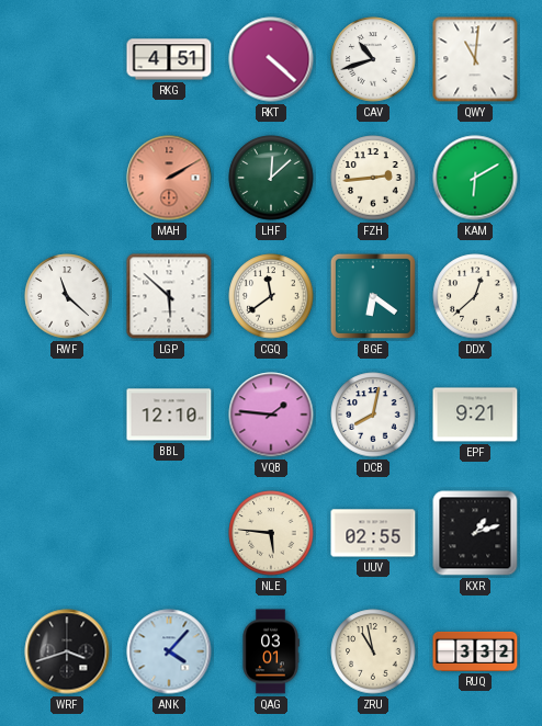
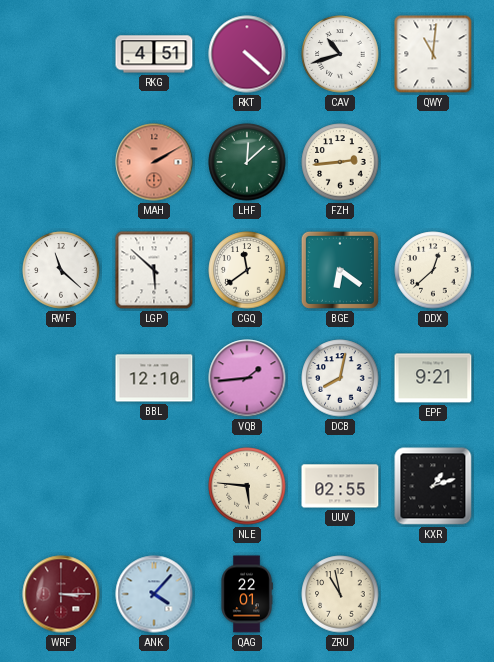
KAM: 6:10 -> none
VQB: 1:46 -> 1:44
WRF: 3:42 -> 3:15
WRF dial: black -> burgundy
QAG: 03:01 -> 22:01
RUQ: 3:32 -> none
